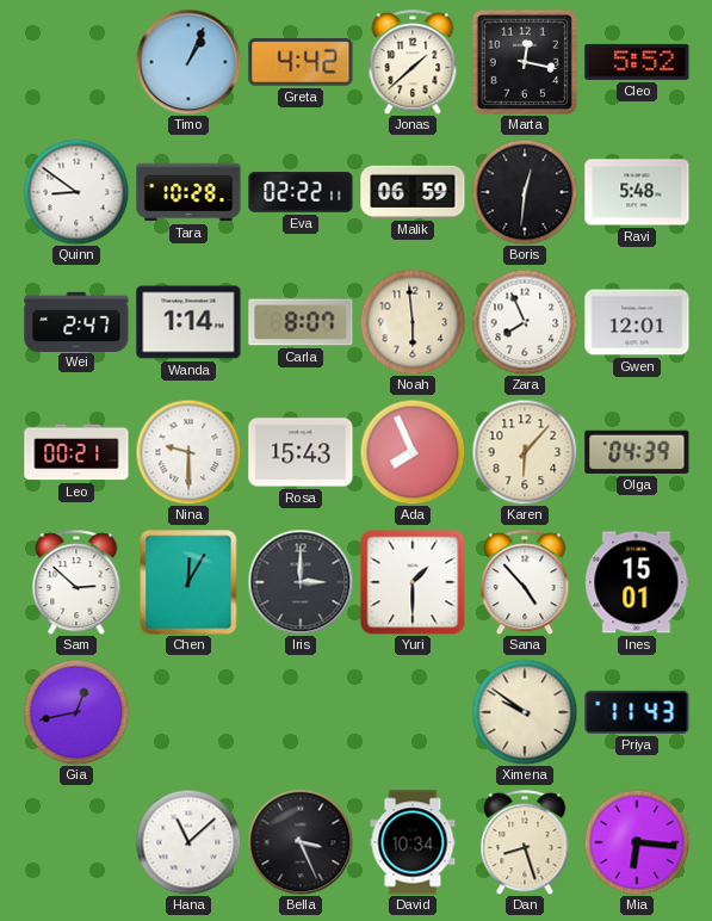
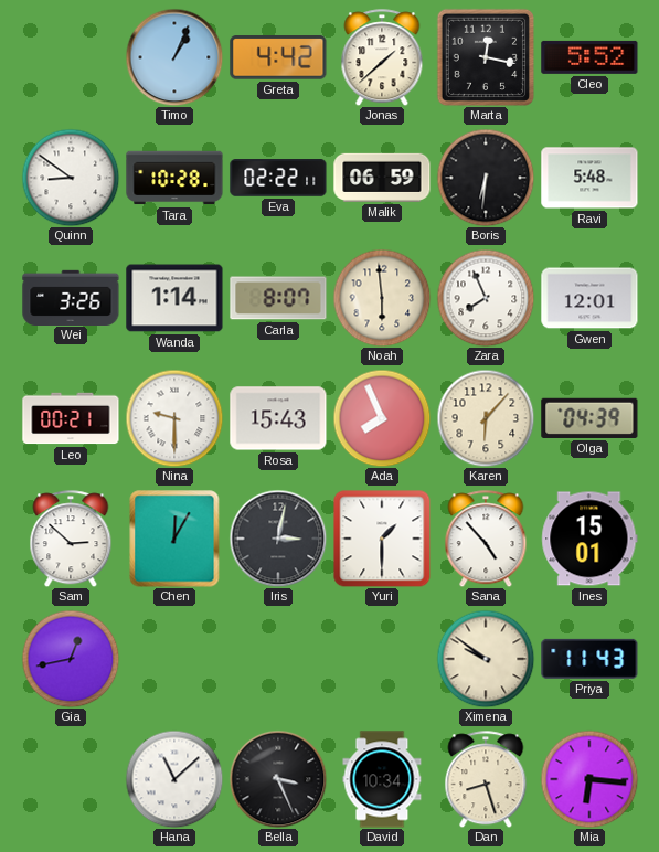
Boris: 12:31 -> 6:31
Wei: 2:47 -> 3:26
Iris: 3:00 -> 3:02
